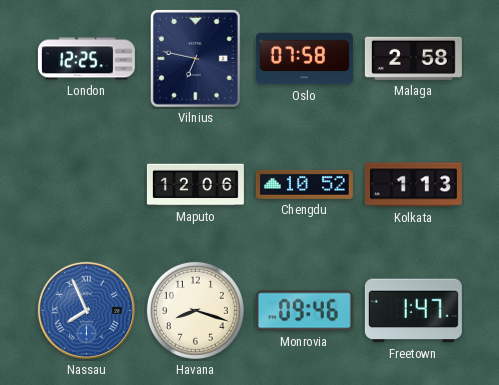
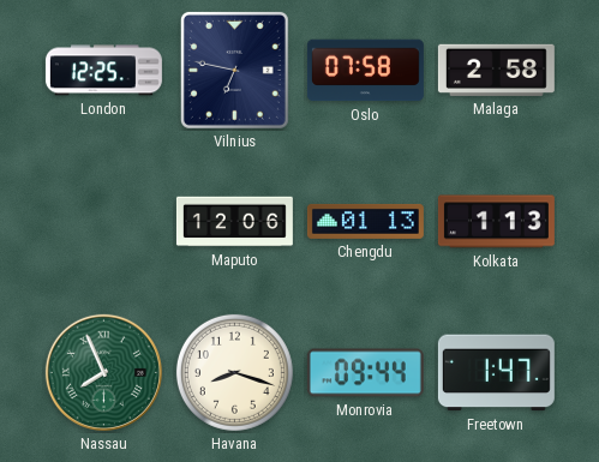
Chengdu: 10:52 -> 01:13
Nassau dial: blue -> green
Monrovia: 09:46 -> 09:44
